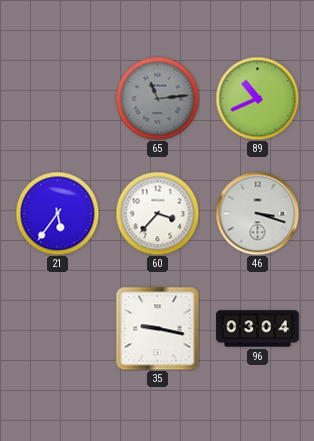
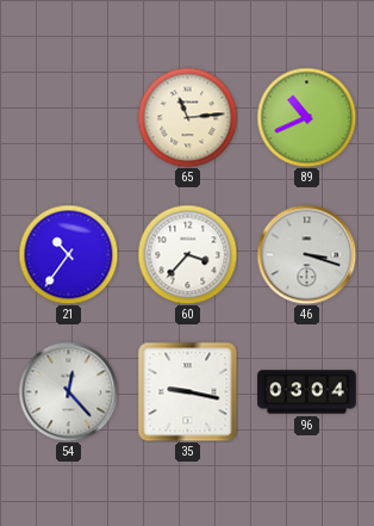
65 dial: grey -> cream
21: 5:36 -> 10:36
54: none -> 12:23
